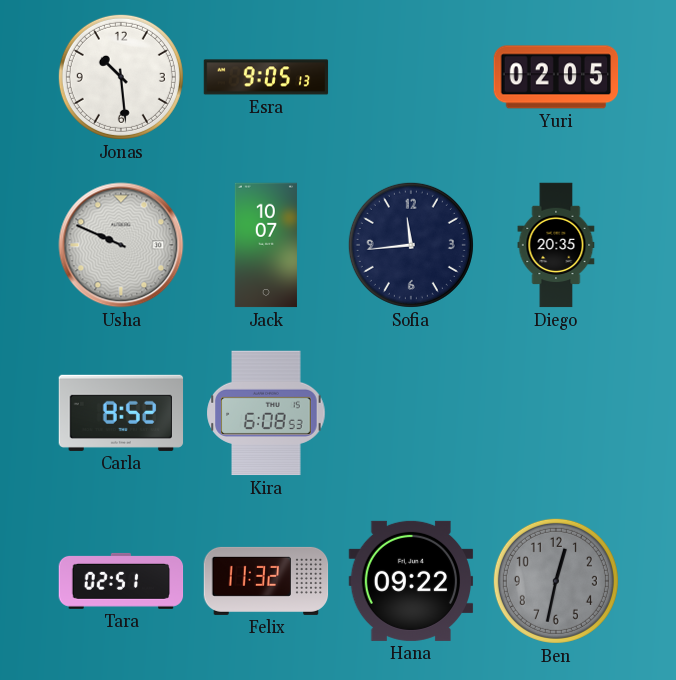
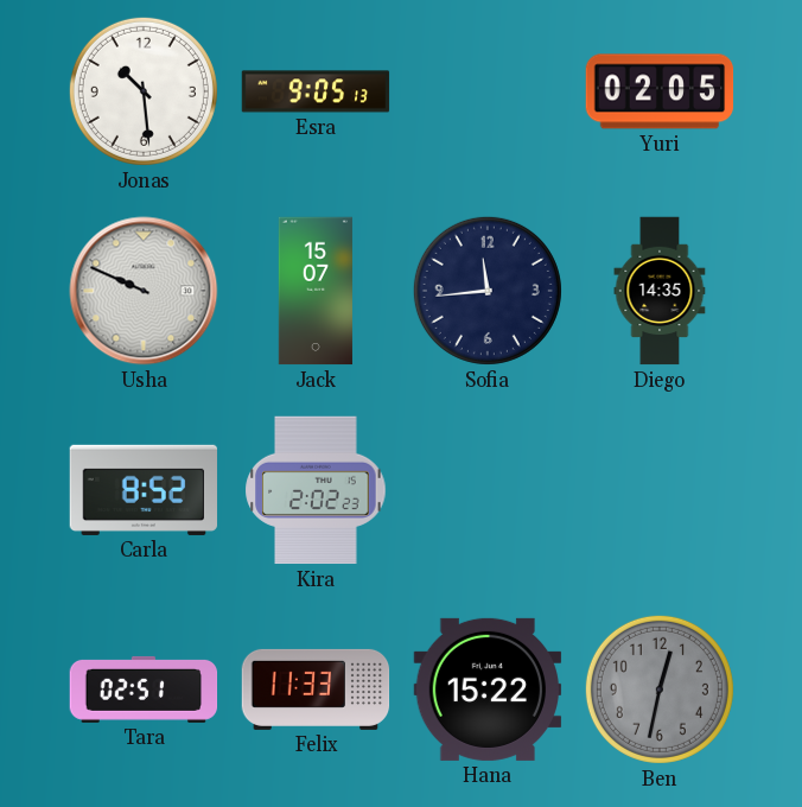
Jack: 10:07 -> 15:07
Diego: 20:35 -> 14:35
Kira: 6:08 -> 2:02
Felix: 11:32 -> 11:33
Hana: 09:22 -> 15:22
